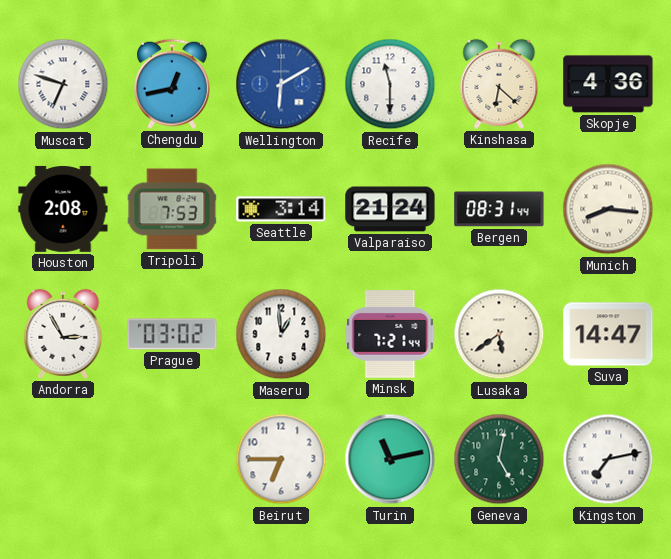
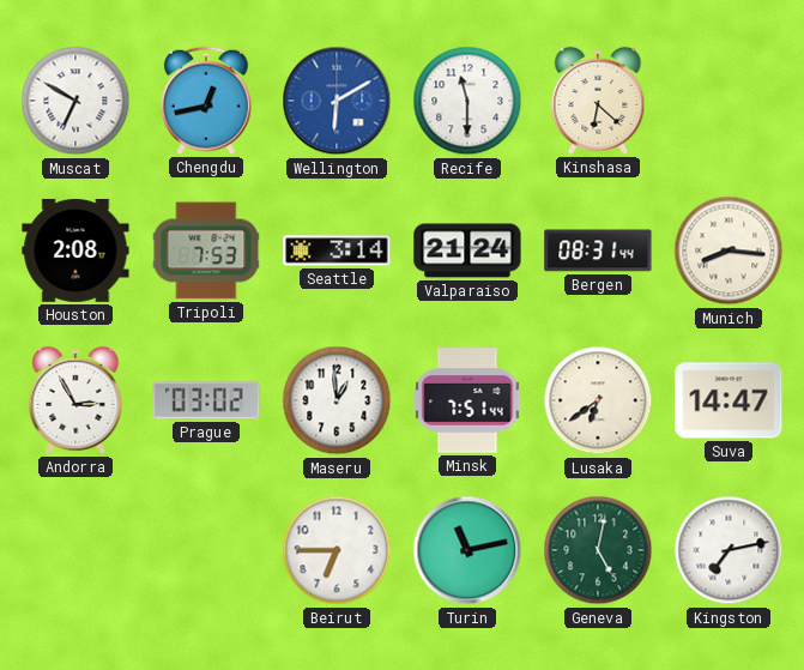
Muscat: 6:48 -> 6:50
Skopje: 4:36 -> none
Minsk: 7:21 -> 7:51
Lusaka: 5:39 -> 6:39
